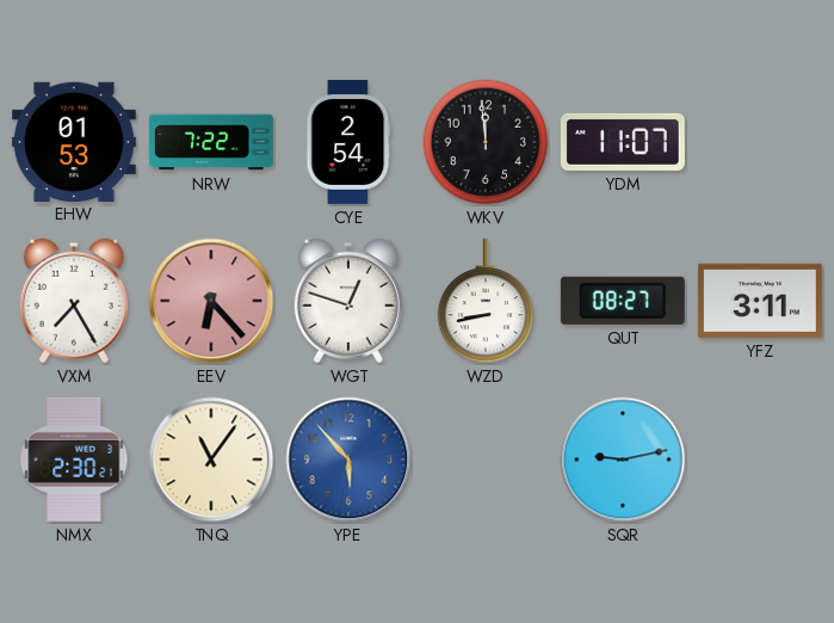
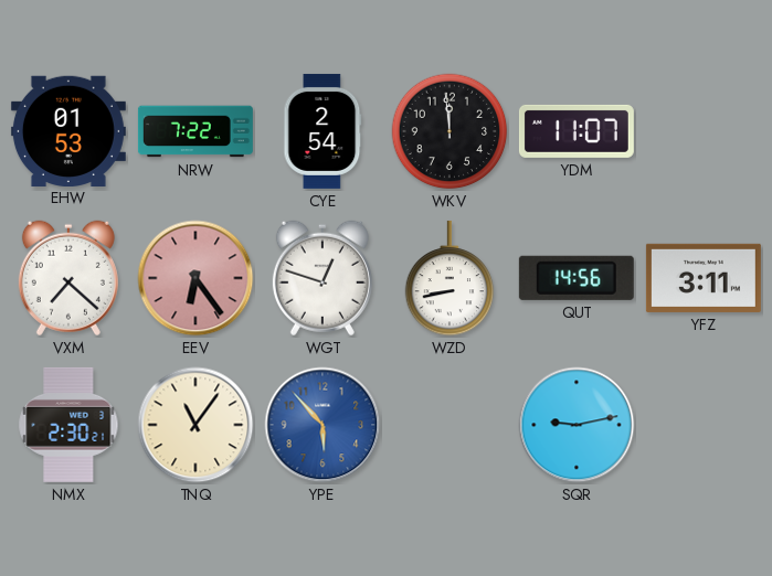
VXM: 7:25 -> 7:22
EEV: 6:23 -> 6:24
QUT: 08:27 -> 14:56
